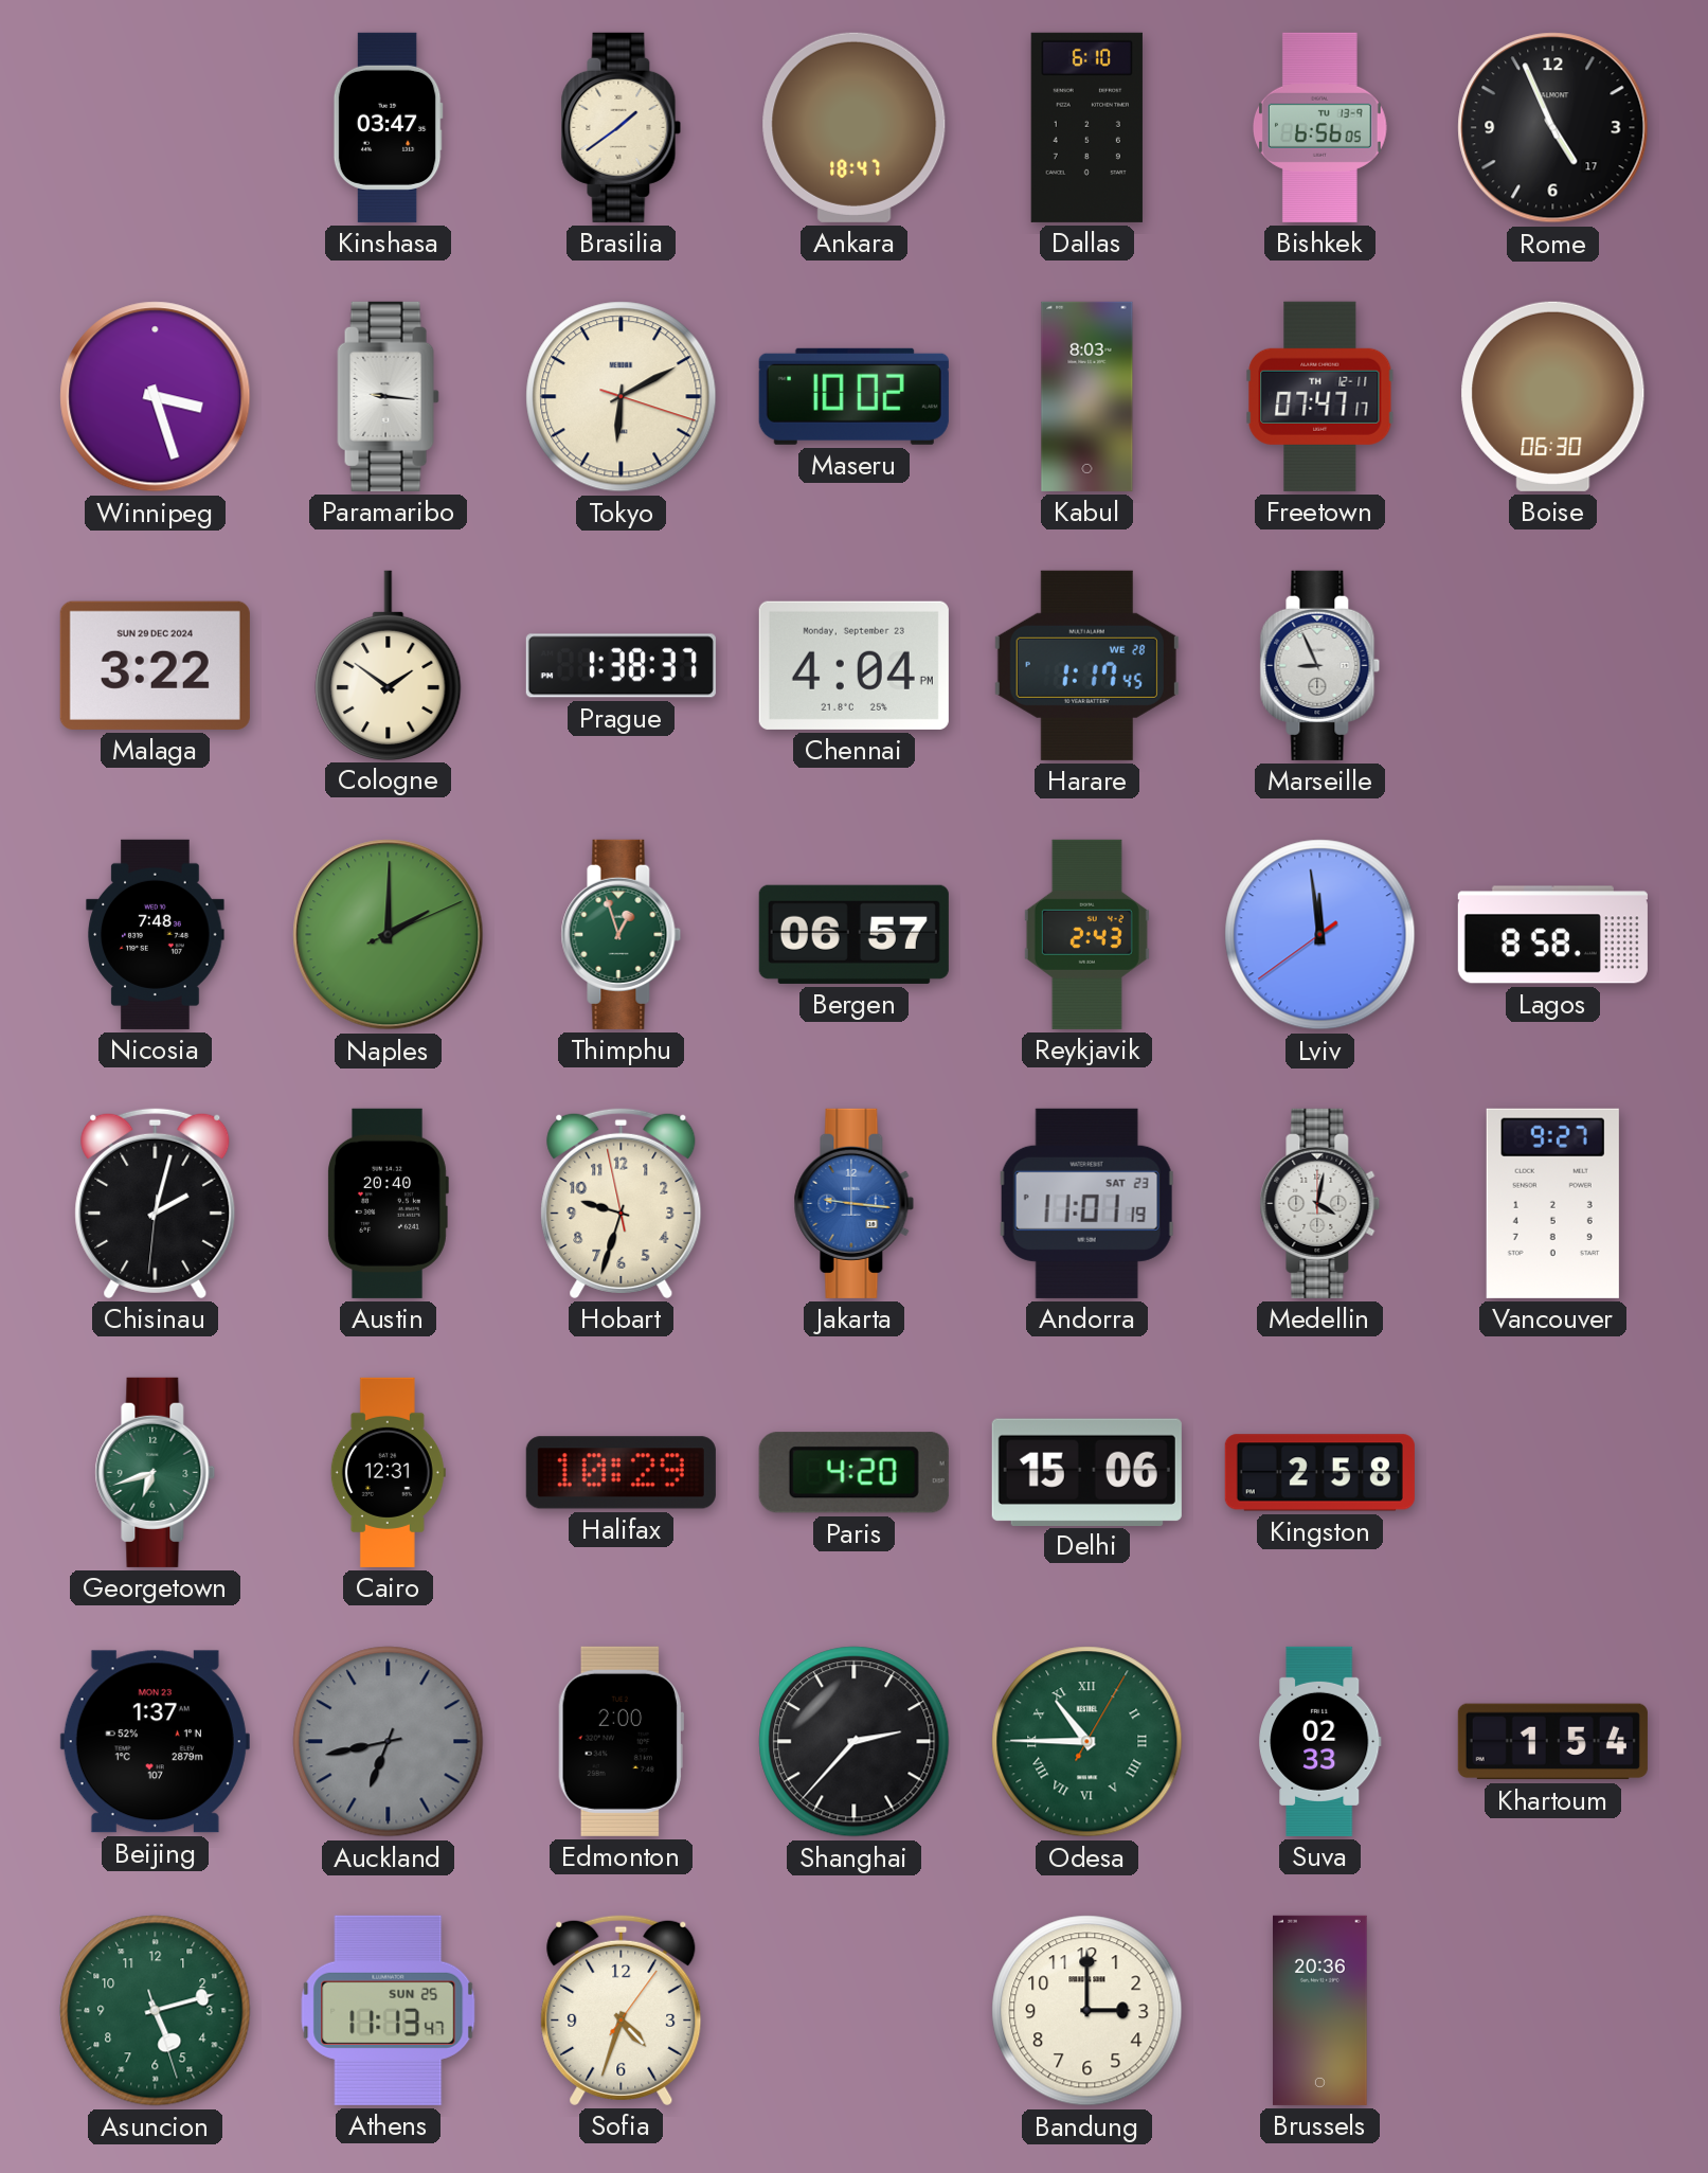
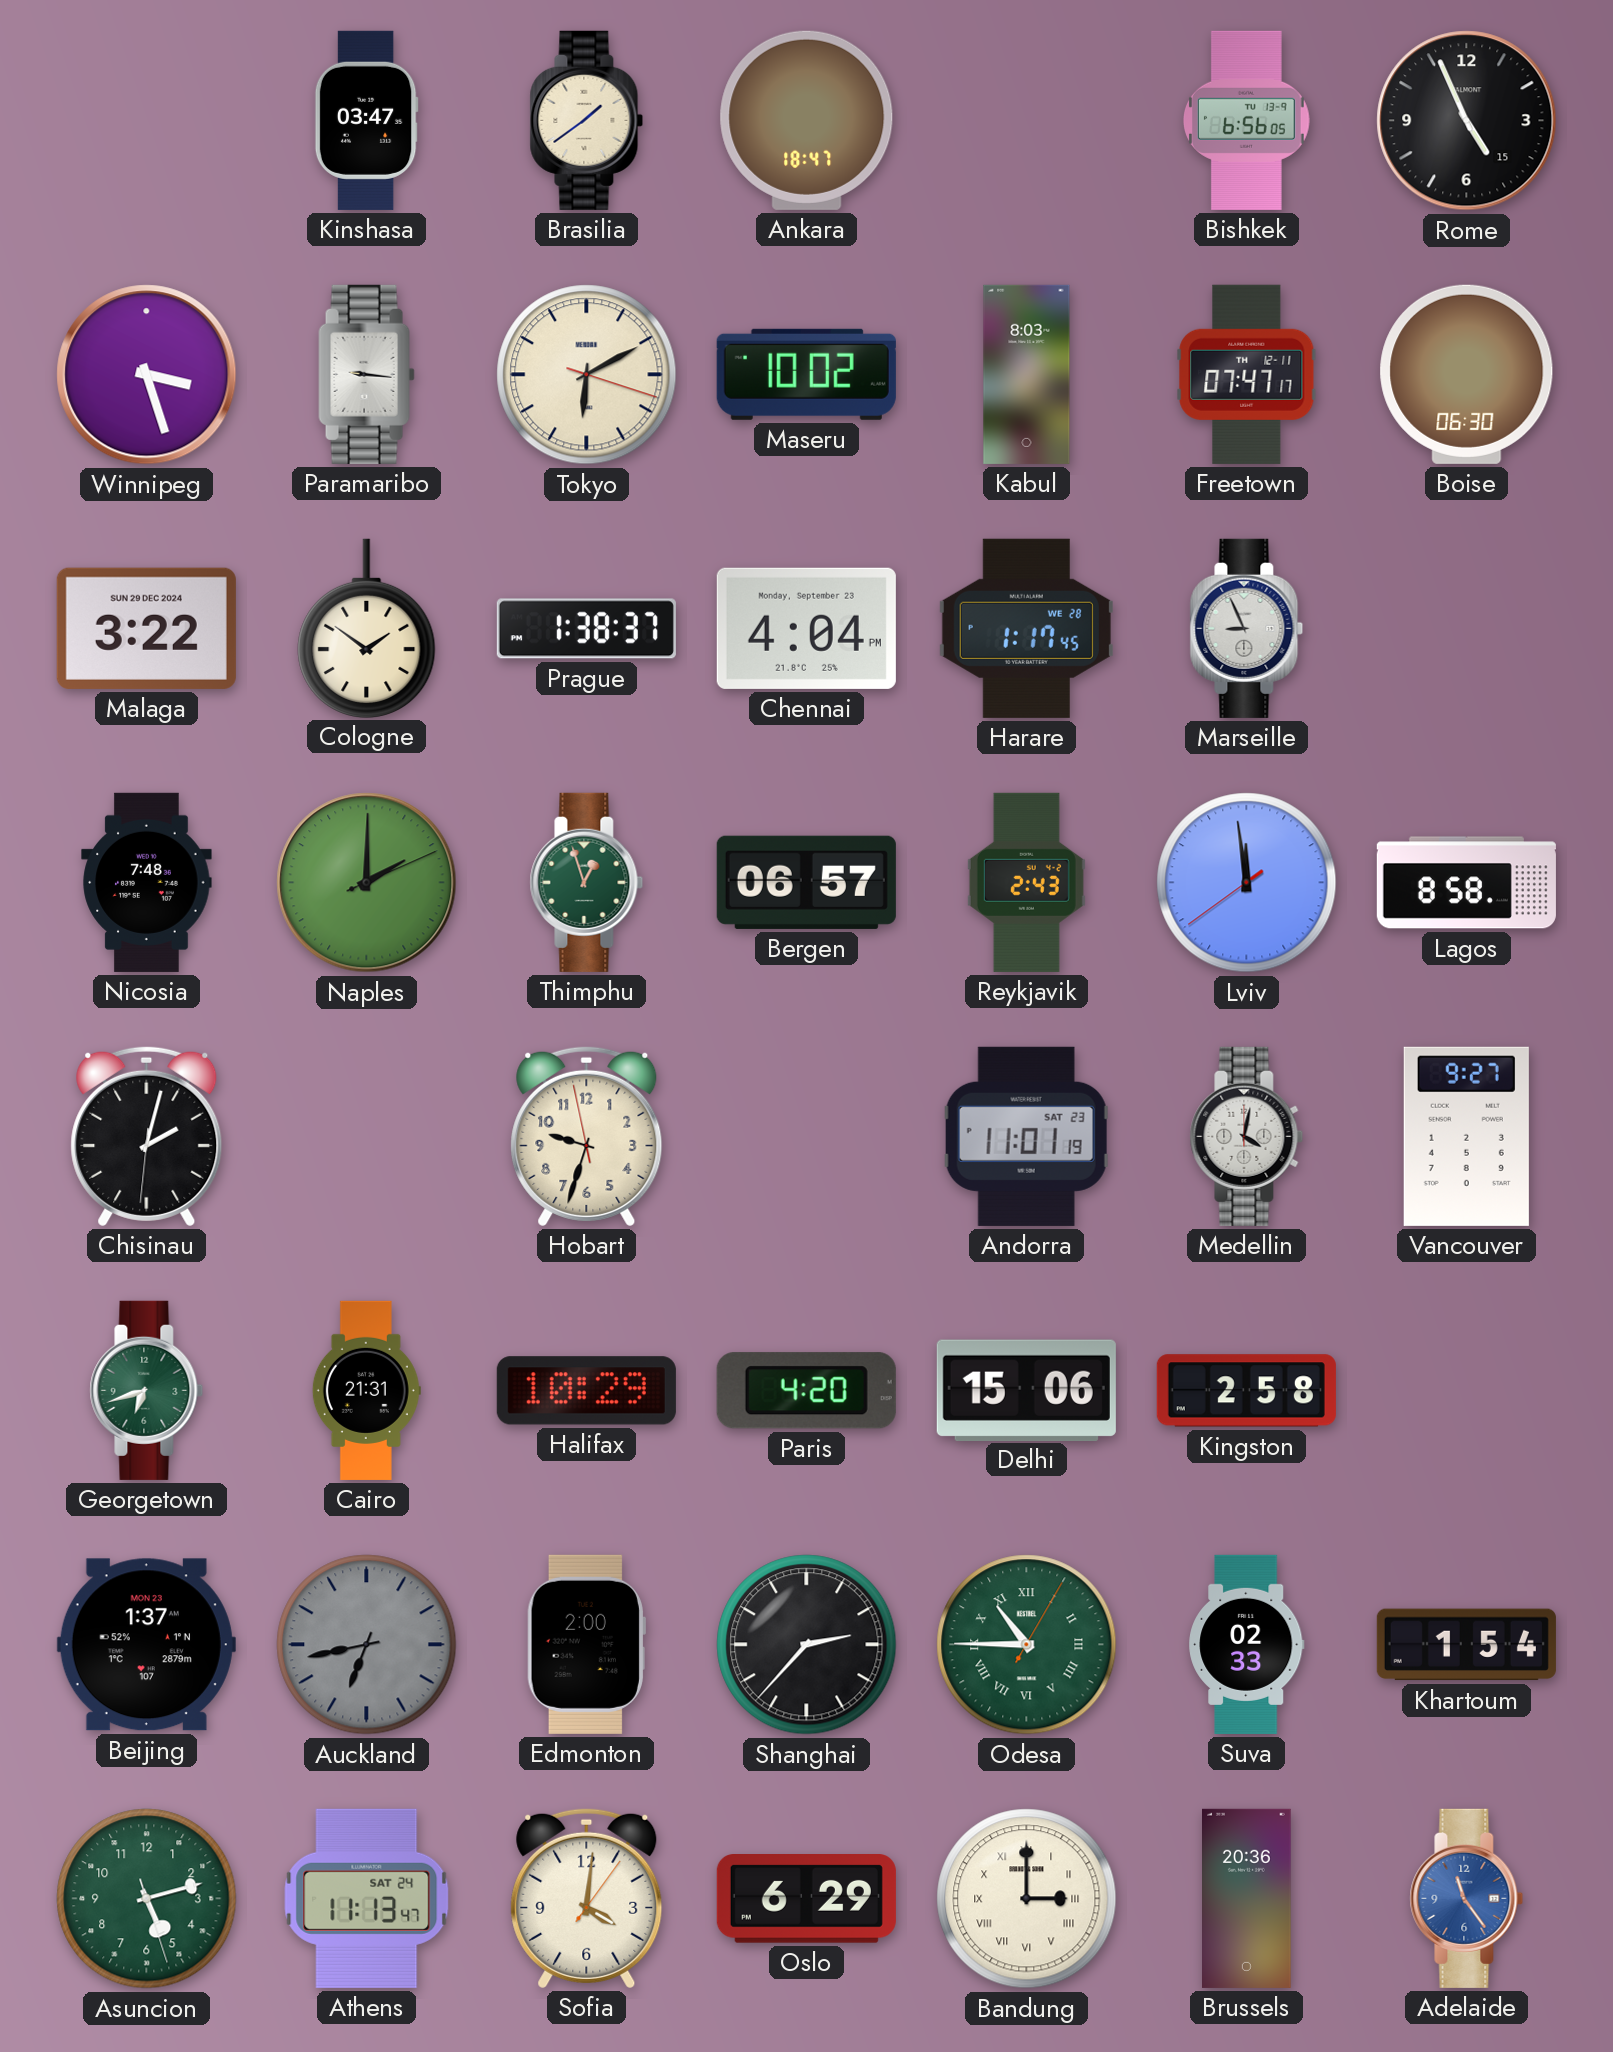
Dallas: 6:10 -> none
Rome date: 17 -> 15
Austin: 20:40 -> none
Jakarta: 9:16 -> none
Cairo: 12:31 -> 21:31
Athens date: SUN 25 -> SAT 24
Sofia: 4:33 -> 4:01
Oslo: none -> 6:29
Bandung numerals: Arabic -> Roman
Adelaide: none -> 11:24
